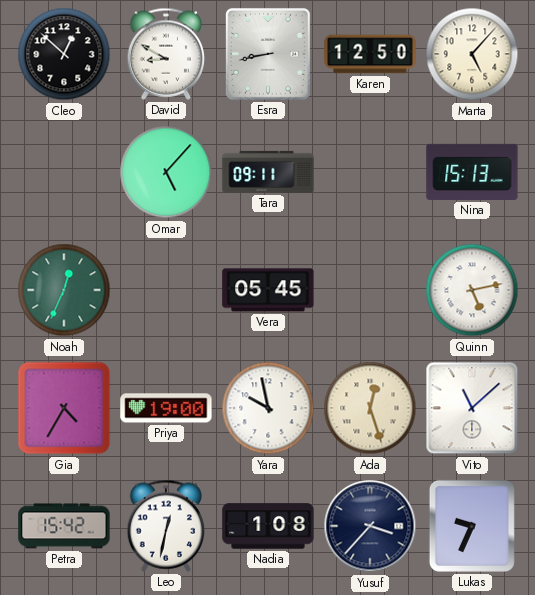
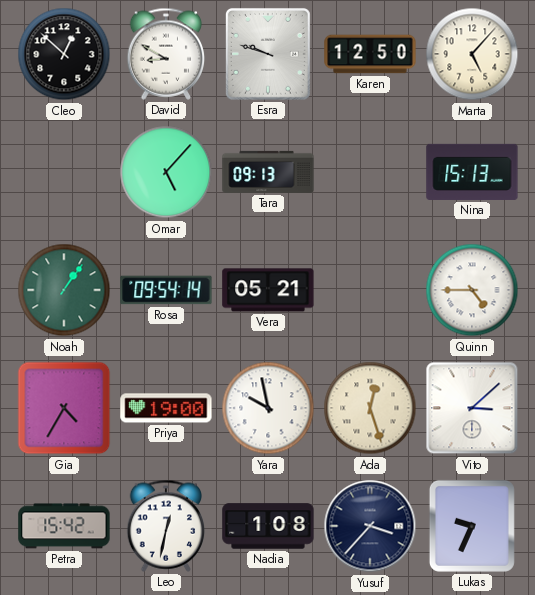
Esra: 8:43 -> 9:48
Tara: 09:11 -> 09:13
Noah: 12:34 -> 1:06
Rosa: none -> 09:54
Vera: 05:45 -> 05:21
Quinn: 5:13 -> 4:45
Vito: 11:08 -> 3:08
